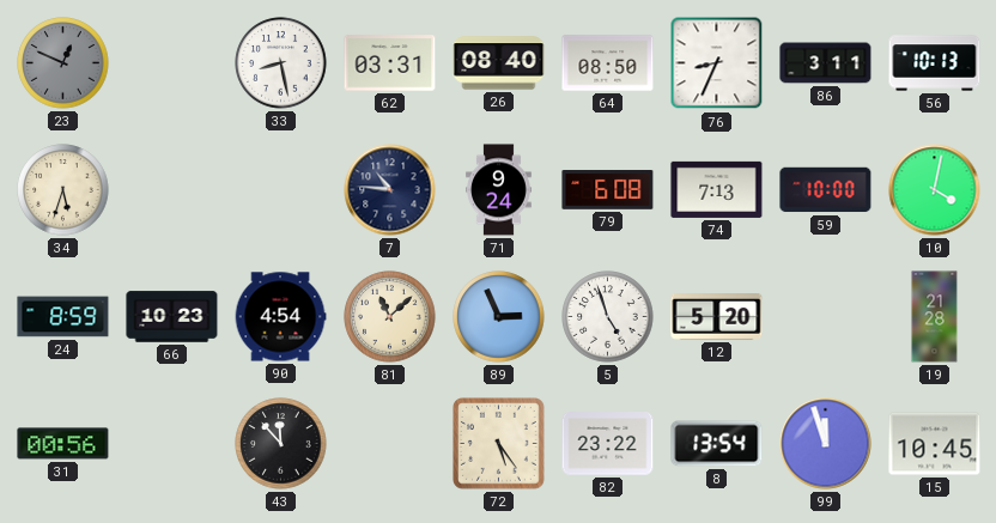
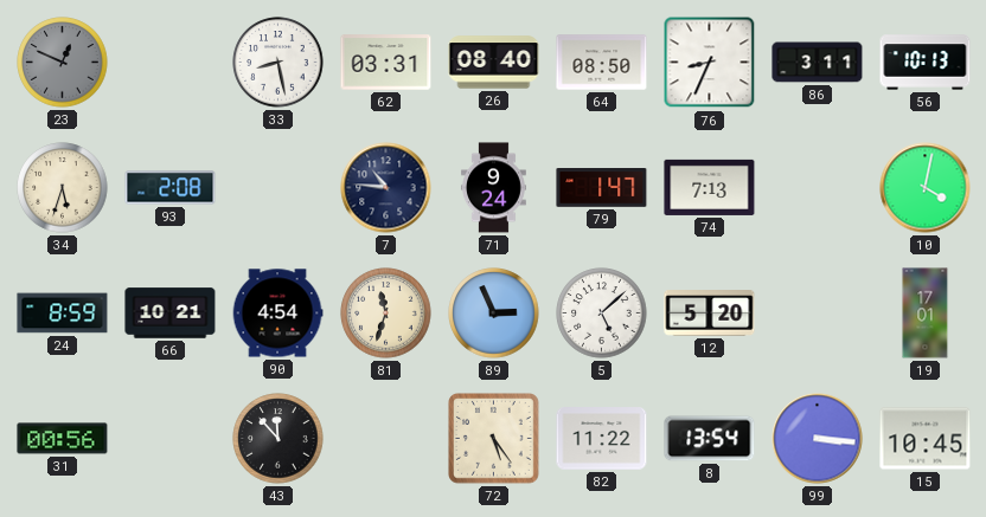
93: none -> 2:08
79: 6:08 -> 1:47
59: 10:00 -> none
66: 10:23 -> 10:21
81: 11:08 -> 11:33
5: 4:57 -> 5:08
19: 21:28 -> 17:01
82: 23:22 -> 11:22
99: 11:57 -> 3:16
